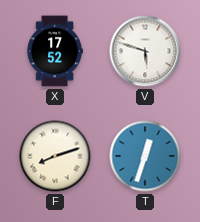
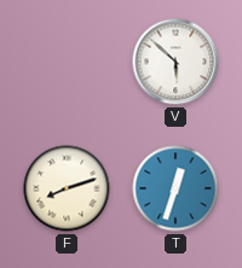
X: 17:52 -> none
V: 5:48 -> 5:52
